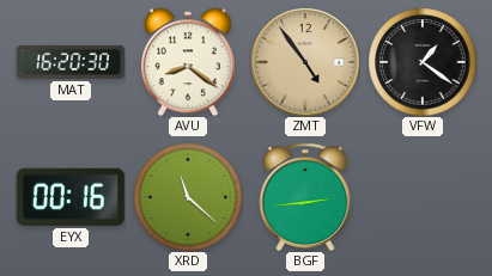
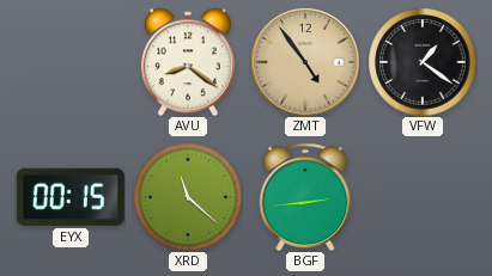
MAT: 16:20 -> none
EYX: 00:16 -> 00:15
